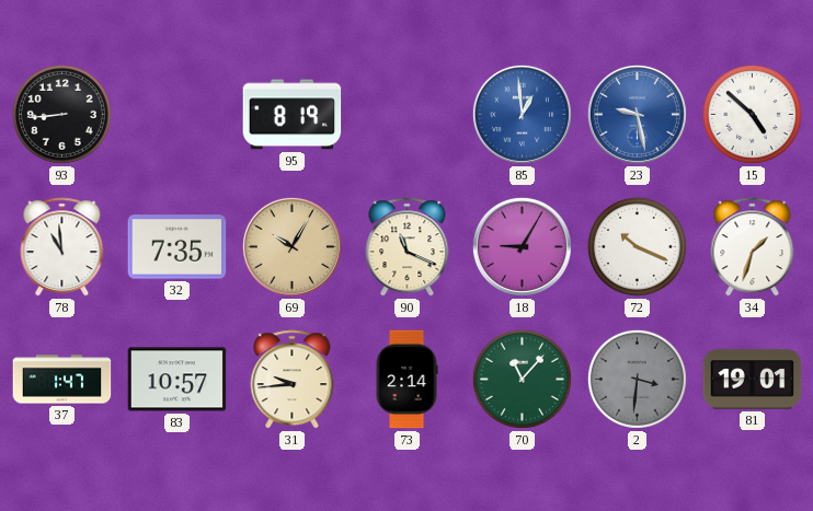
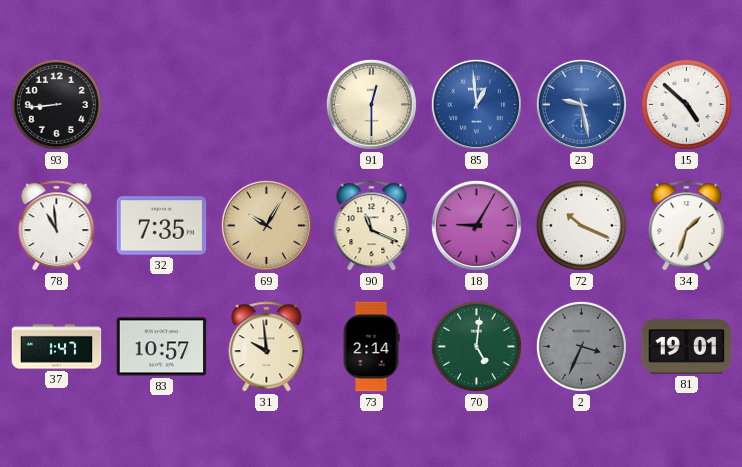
95: 8:19 -> none
91: none -> 12:30
31: 9:44 -> 9:59
70: 11:07 -> 5:01
2: 3:31 -> 3:34
